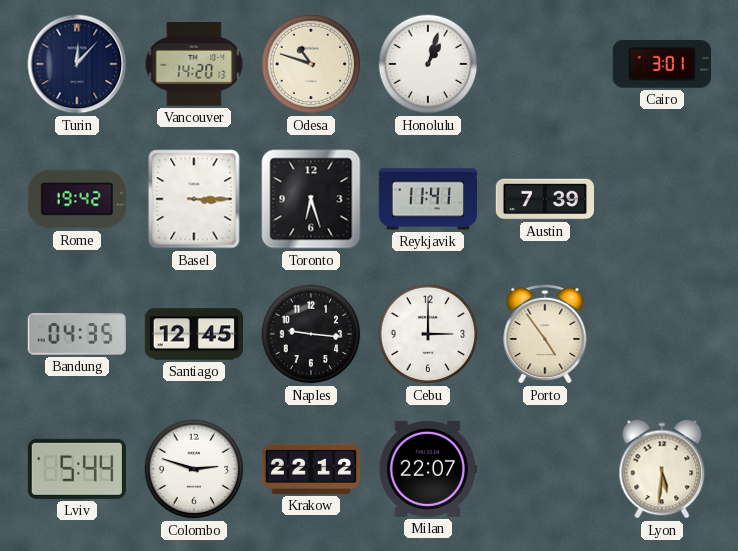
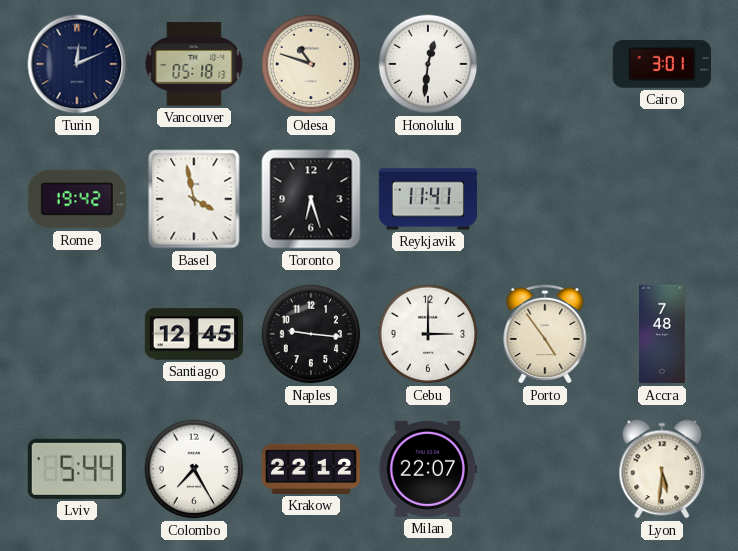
Turin: 12:07 -> 12:11
Vancouver: 14:20 -> 05:18
Honolulu: 1:03 -> 12:31
Basel: 3:15 -> 3:58
Austin: 7:39 -> none
Bandung: 04:35 -> none
Accra: none -> 7:48
Colombo: 2:48 -> 7:25
